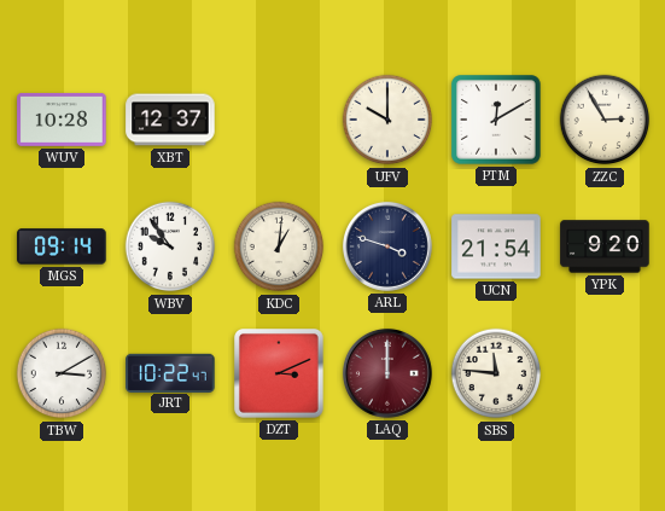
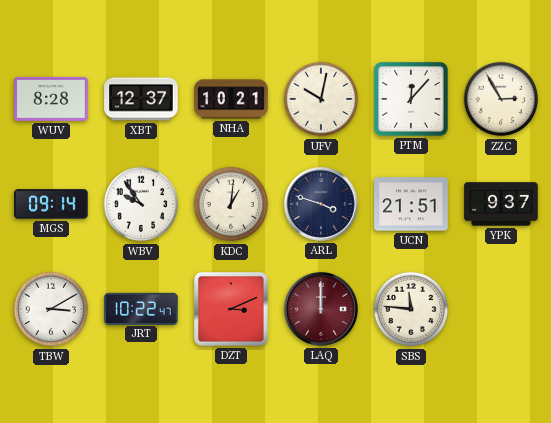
WUV: 10:28 -> 8:28
NHA: none -> 10:21
UFV: 10:00 -> 10:02
PTM: 12:10 -> 12:07
UCN: 21:54 -> 21:51
YPK: 9:20 -> 9:37
